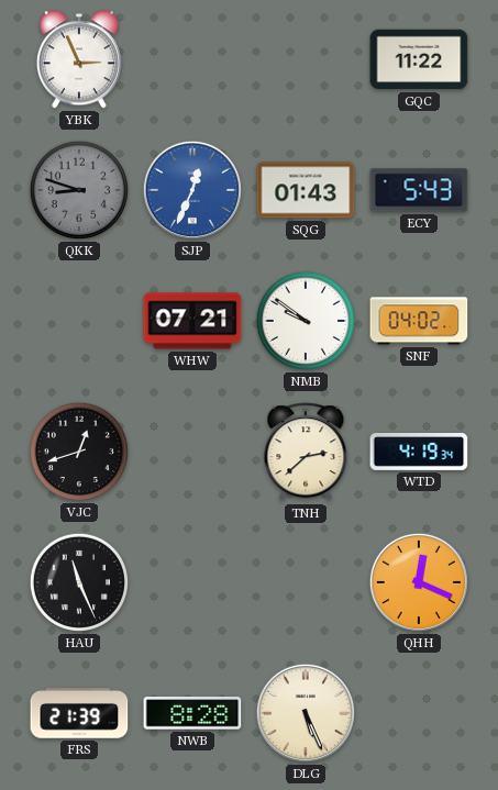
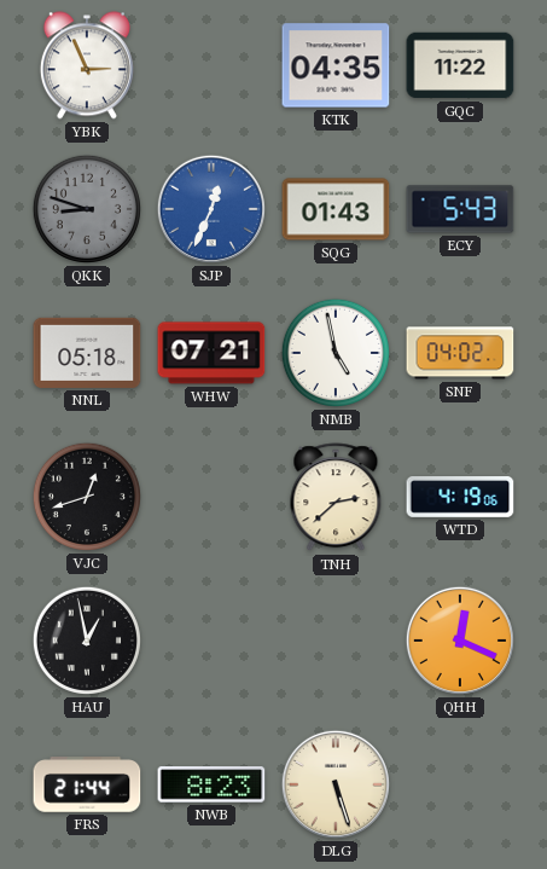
KTK: none -> 04:35
NNL: none -> 05:18
NMB: 9:51 -> 4:58
WTD: 4:19:34 -> 4:19:06
HAU: 11:26 -> 12:58
FRS: 21:39 -> 21:44
NWB: 8:28 -> 8:23
DLG: 5:26 -> 5:27
